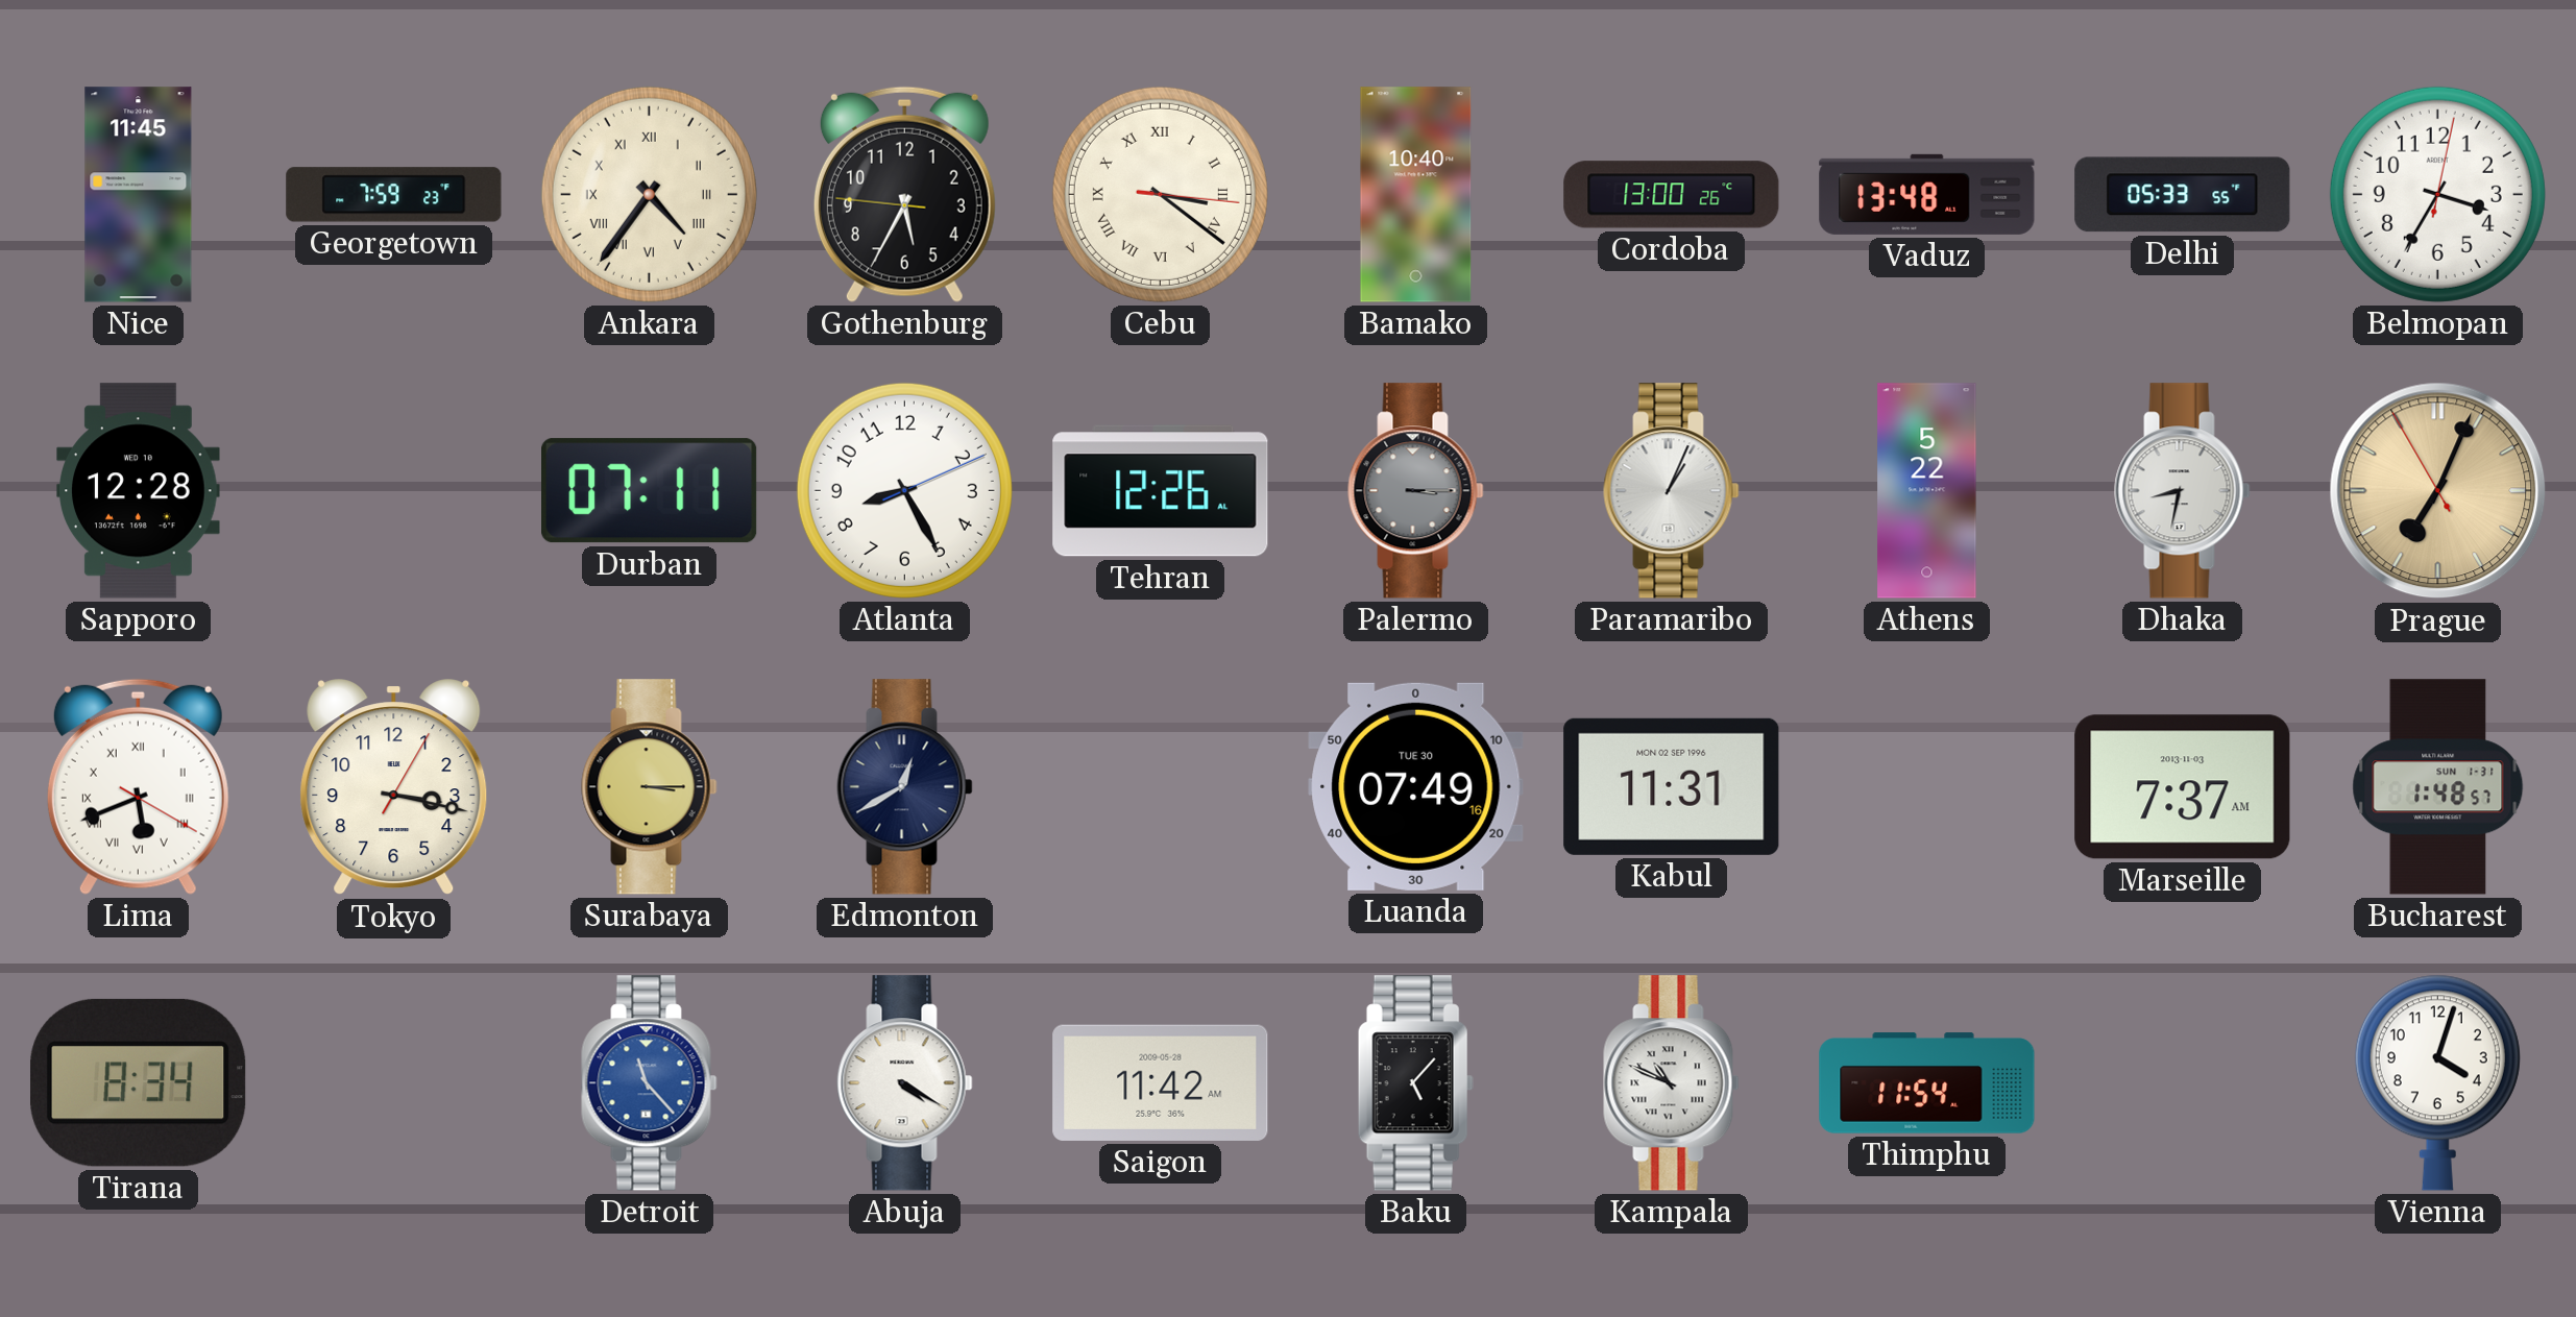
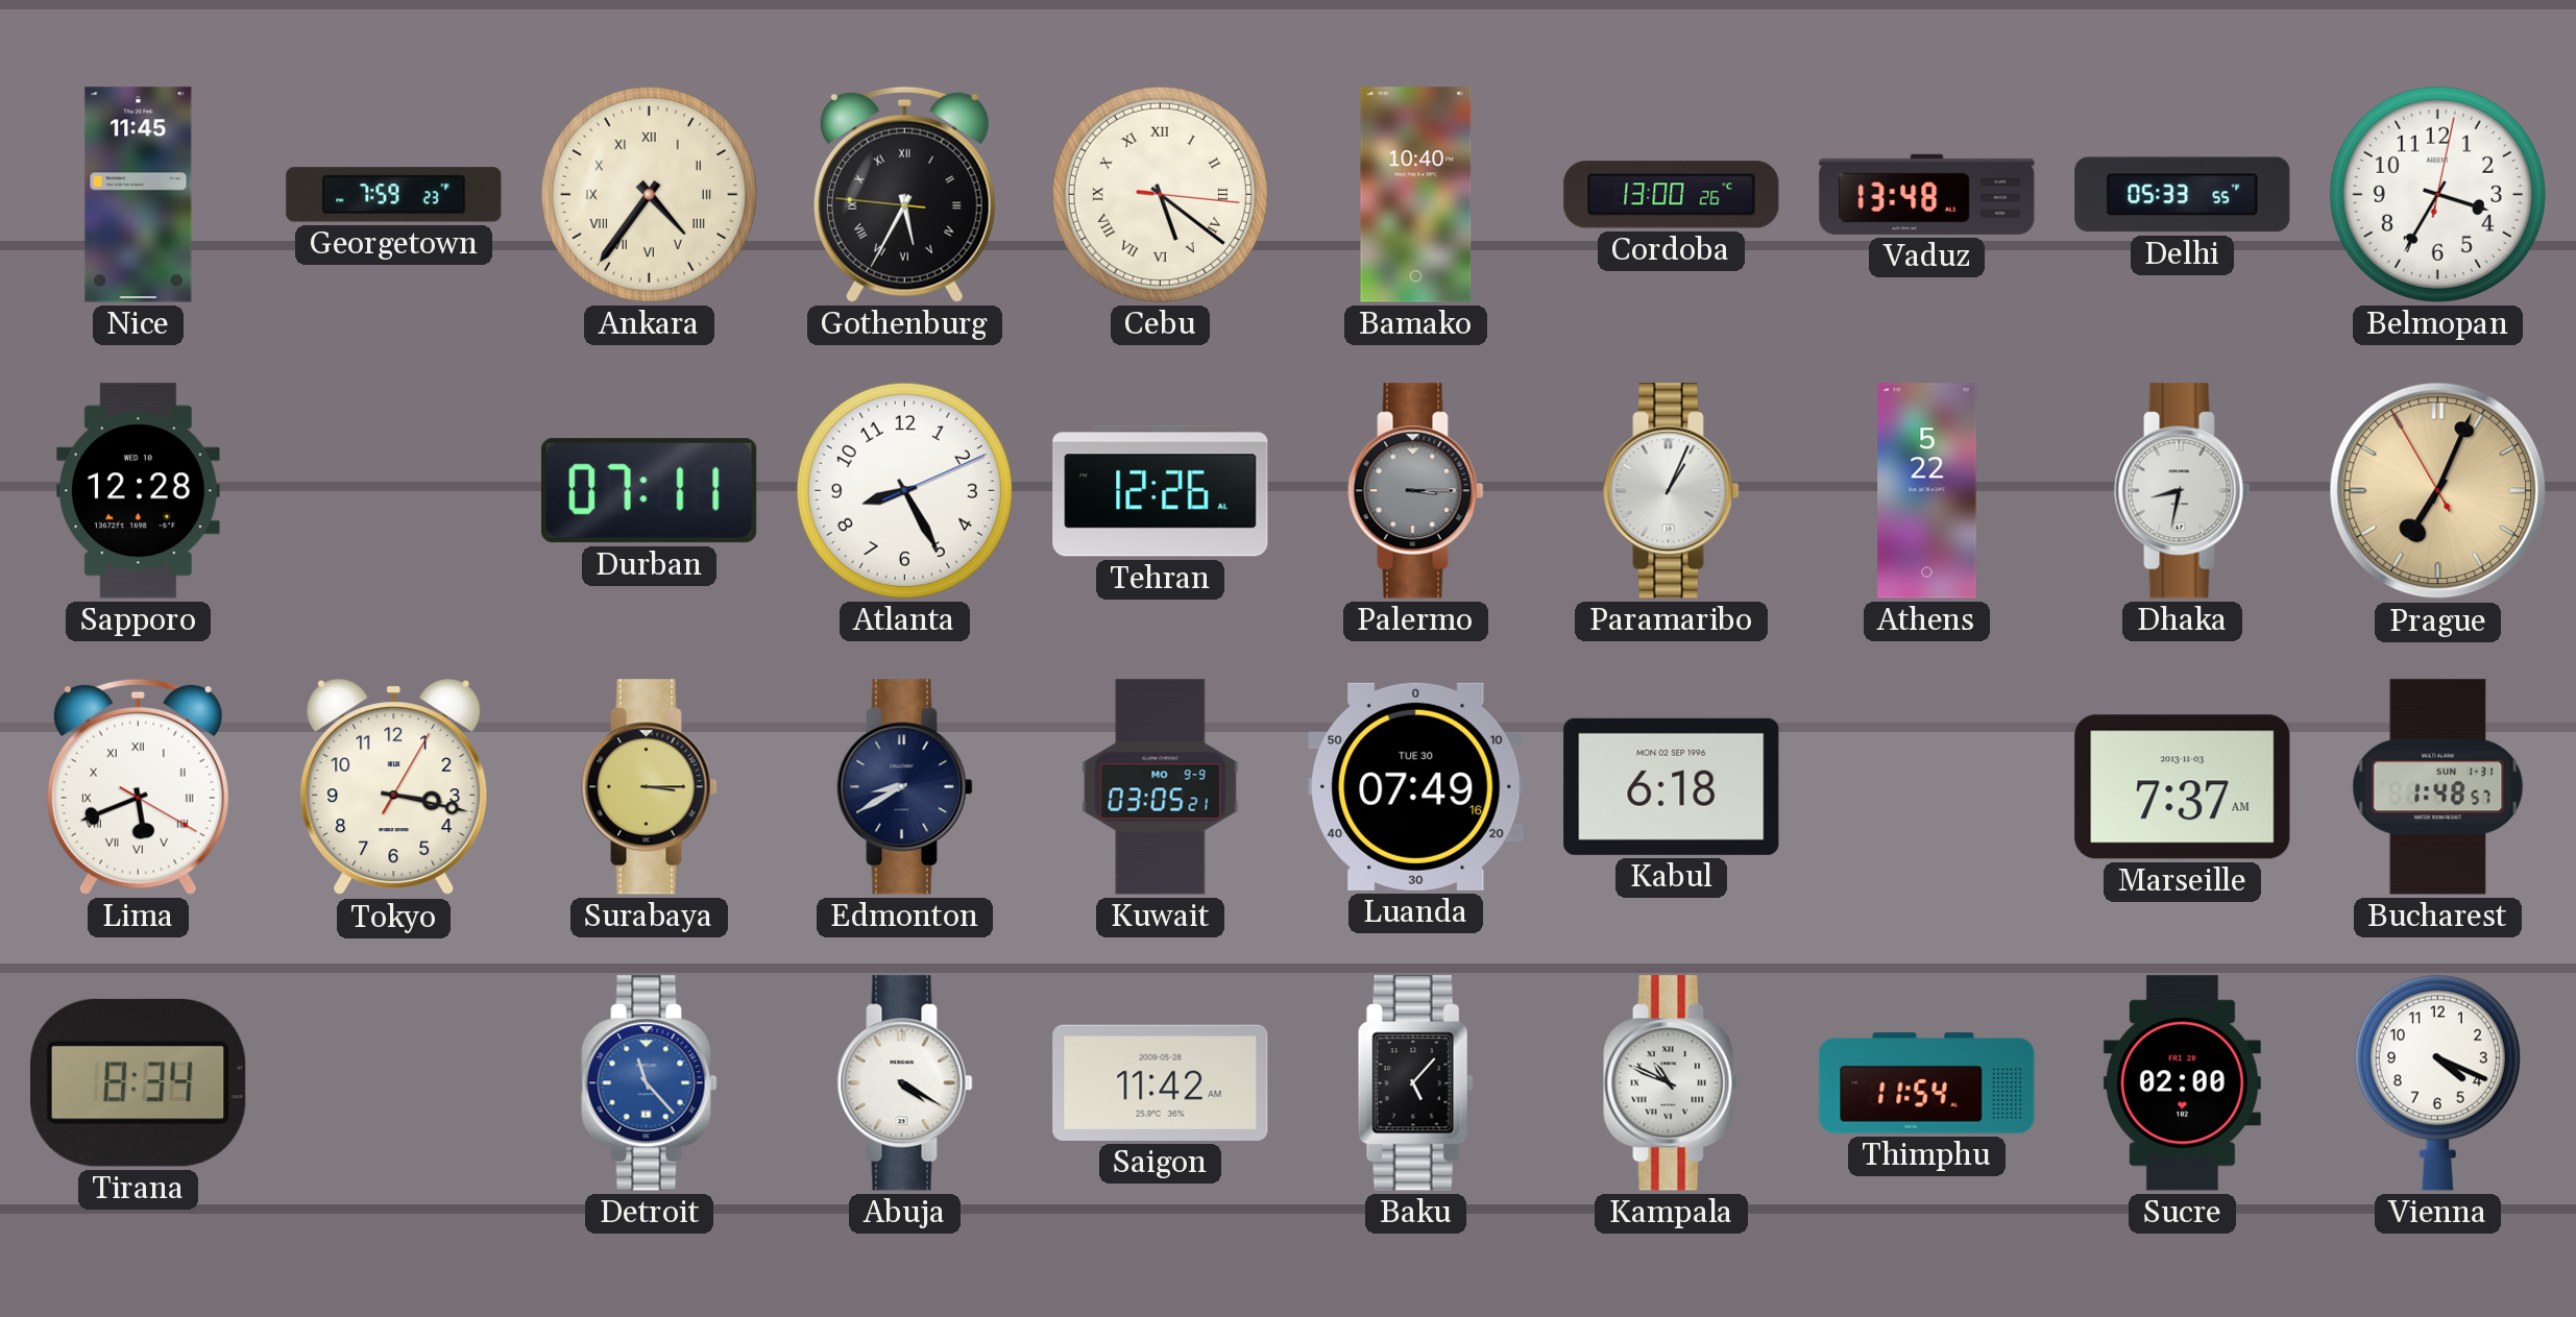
Gothenburg numerals: Arabic -> Roman
Cebu: 3:21 -> 5:21
Edmonton: 12:40 -> 8:40
Kuwait: none -> 03:05
Kabul: 11:31 -> 6:18
Sucre: none -> 02:00
Vienna: 4:03 -> 4:19
